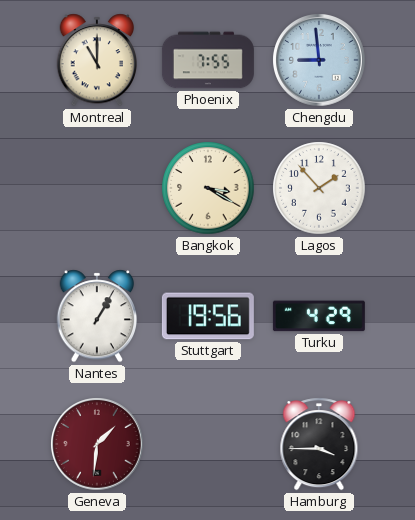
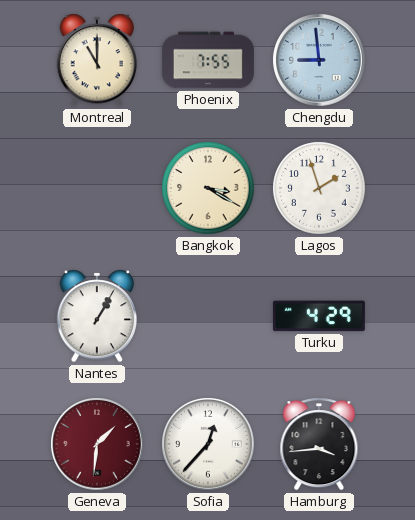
Lagos: 1:53 -> 1:57
Stuttgart: 19:56 -> none
Sofia: none -> 12:37
Hamburg: 3:45 -> 3:44
